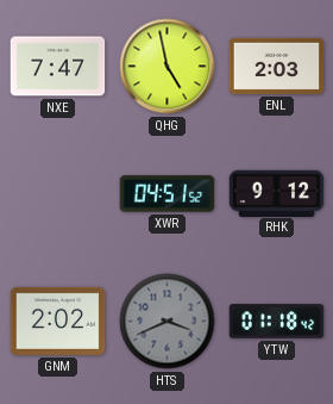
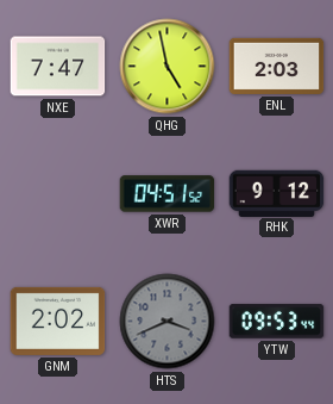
YTW: 01:18 -> 09:53
